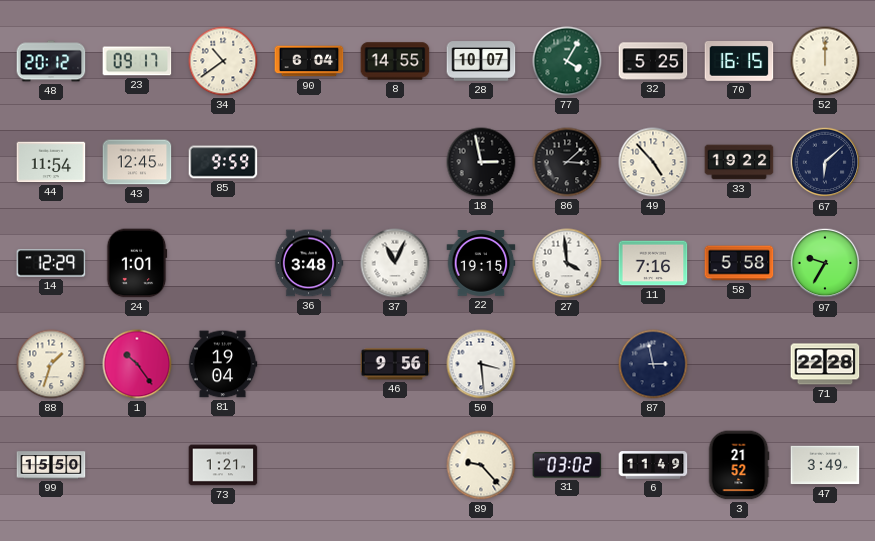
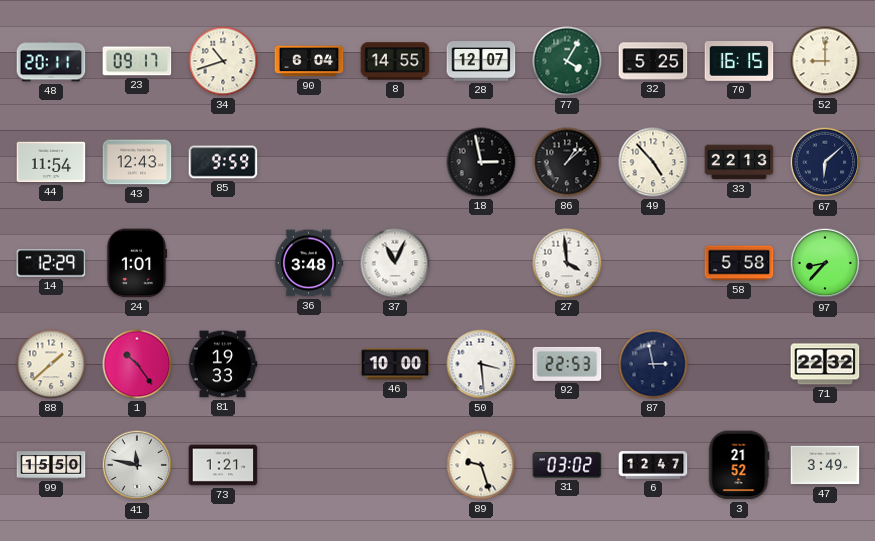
48: 20:12 -> 20:11
34: 10:39 -> 10:42
28: 10:07 -> 12:07
52: 12:00 -> 9:00
43: 12:45 -> 12:43
86: 3:08 -> 1:08
33: 19:22 -> 22:13
22: 19:15 -> none
11: 7:16 -> none
97: 9:35 -> 8:37
88: 1:33 -> 1:38
81: 19:04 -> 19:33
46: 9:56 -> 10:00
92: none -> 22:53
71: 22:28 -> 22:32
41: none -> 11:47
89: 9:23 -> 9:27
6: 11:49 -> 12:47
